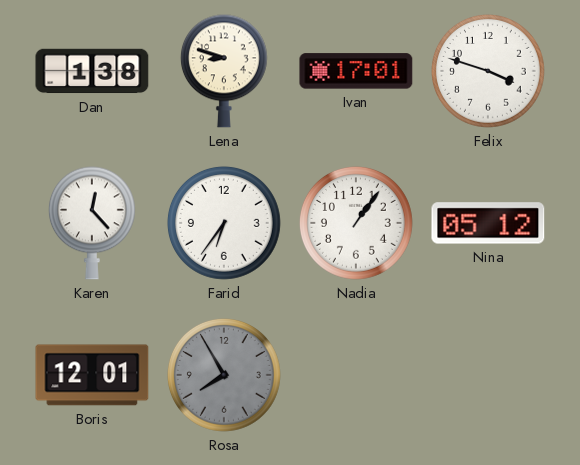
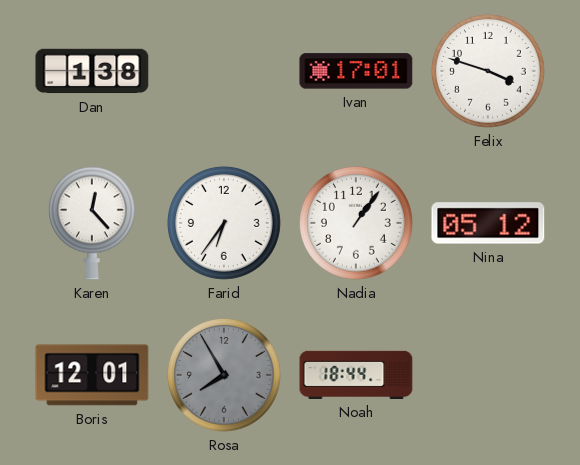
Lena: 8:48 -> none
Noah: none -> 18:44
